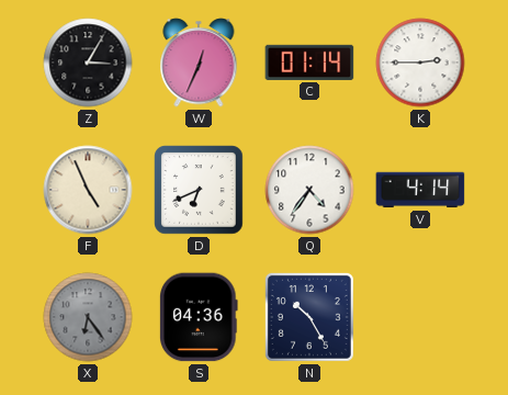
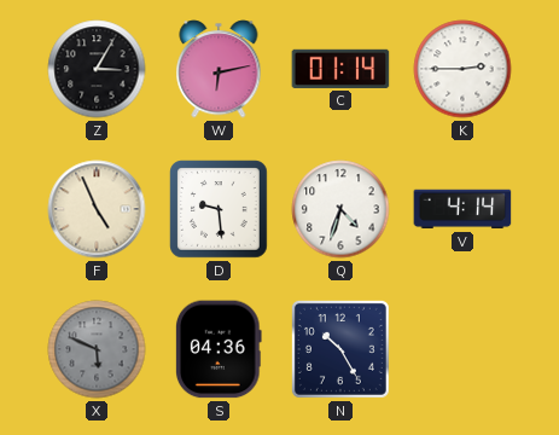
W: 12:34 -> 6:13
D: 6:41 -> 9:29
Q: 4:36 -> 4:33
X: 6:24 -> 5:49
